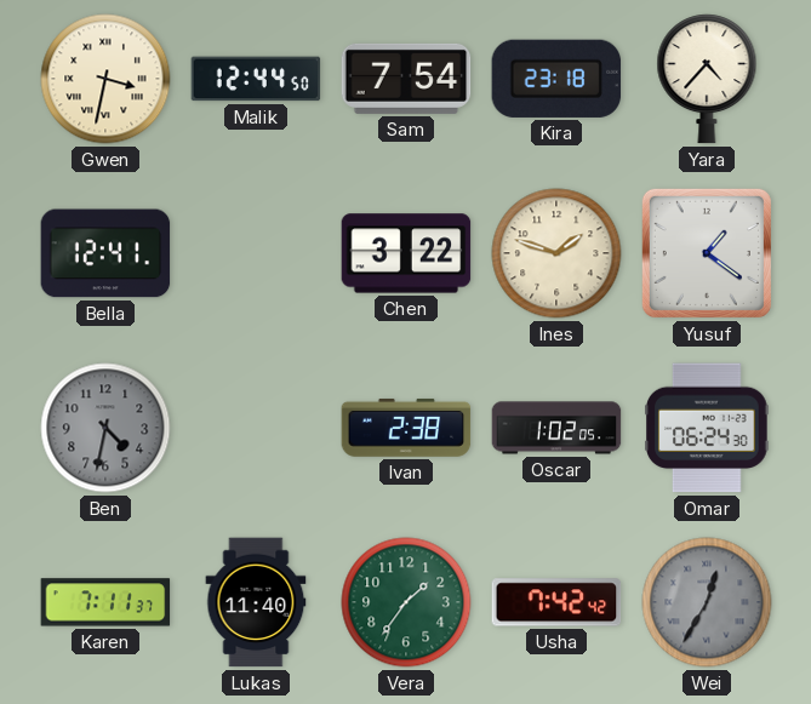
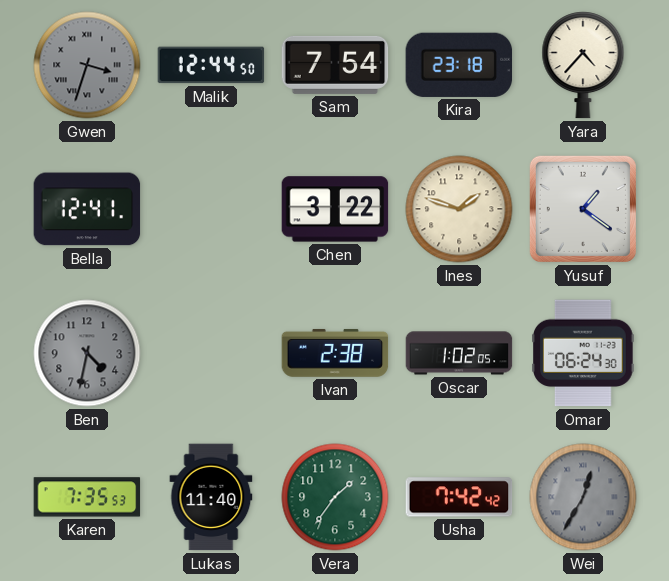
Gwen: 3:32 -> 3:33
Gwen dial: cream -> grey
Karen: 7:11 -> 7:35
